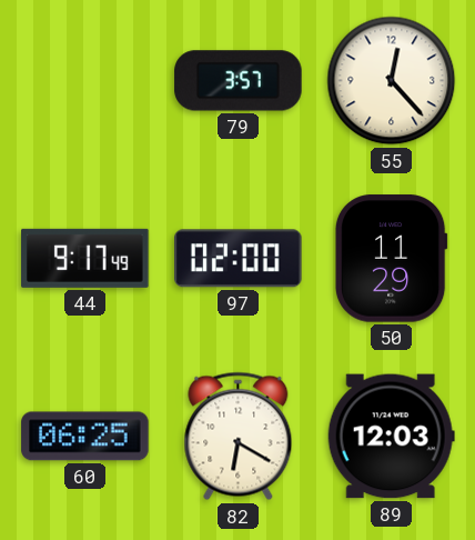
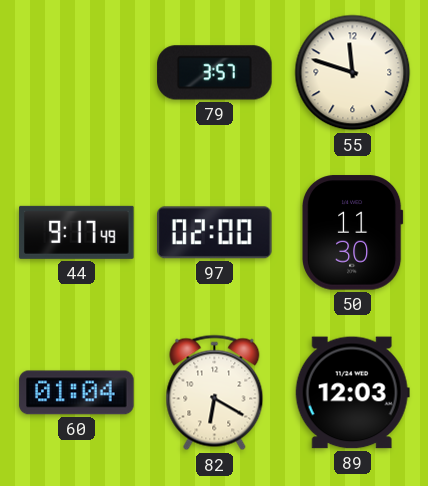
55: 12:23 -> 11:48
50: 11:29 -> 11:30
60: 06:25 -> 01:04
